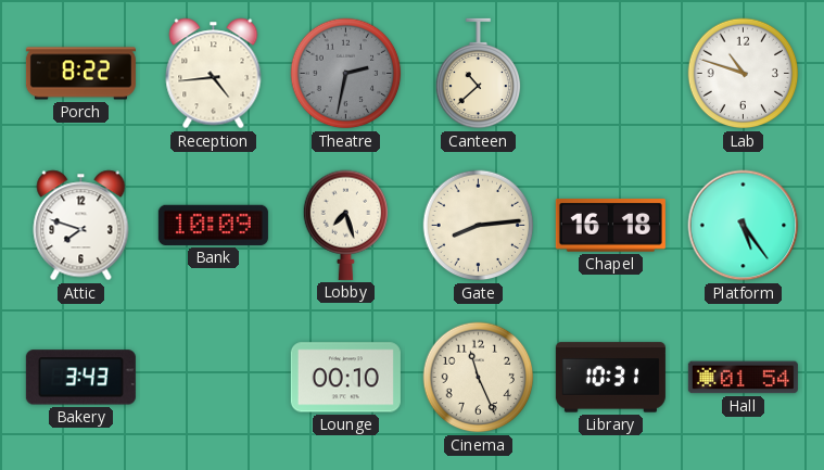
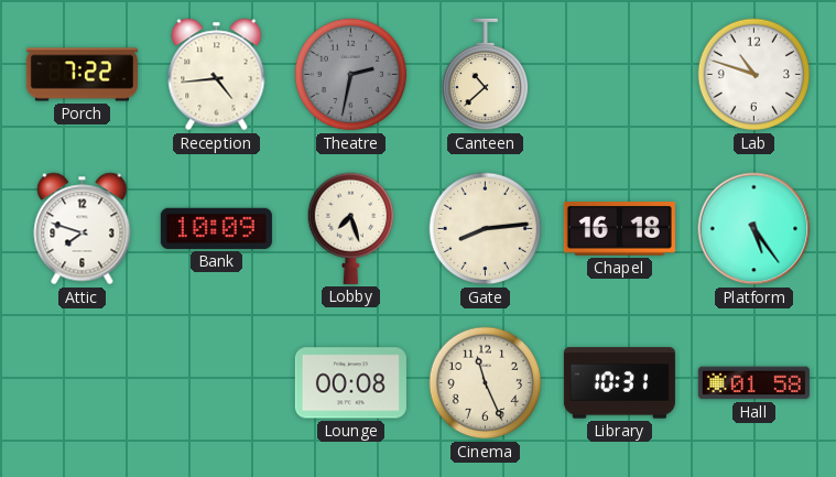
Porch: 8:22 -> 7:22
Bakery: 3:43 -> none
Lounge: 00:10 -> 00:08
Hall: 01:54 -> 01:58
